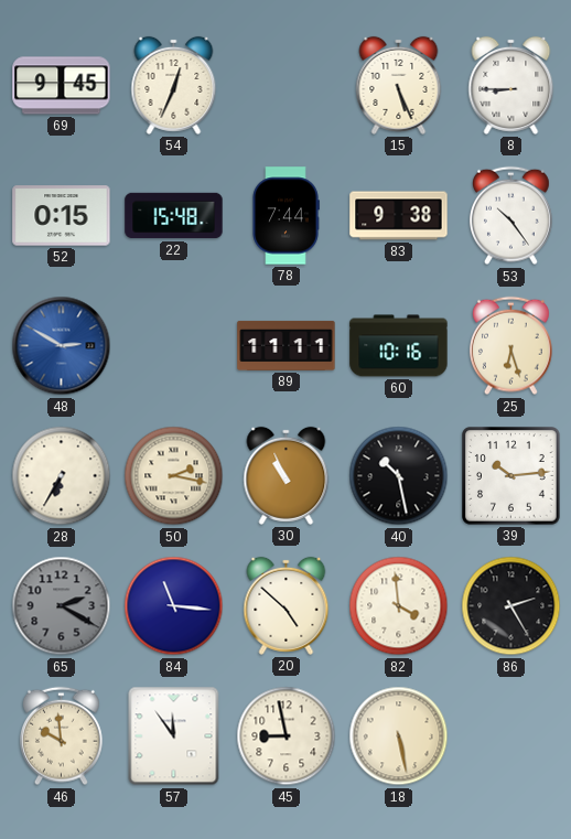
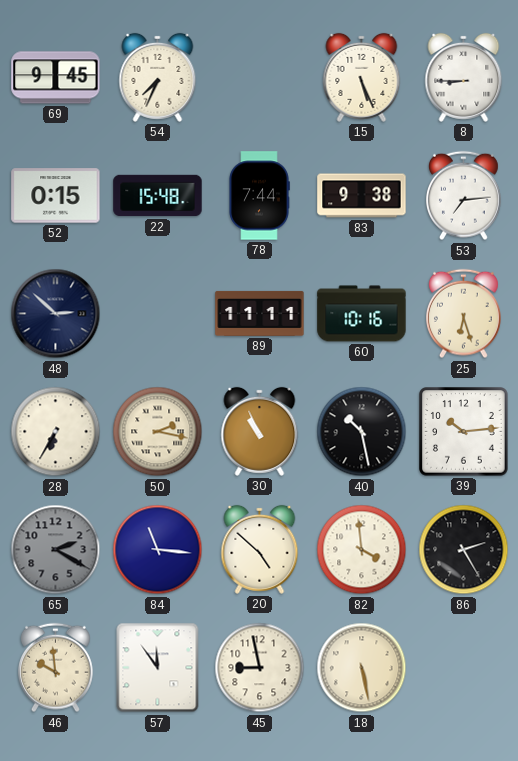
54: 12:34 -> 7:34
53: 10:24 -> 7:14
48: 2:50 -> 2:52
48 dial: blue -> navy
